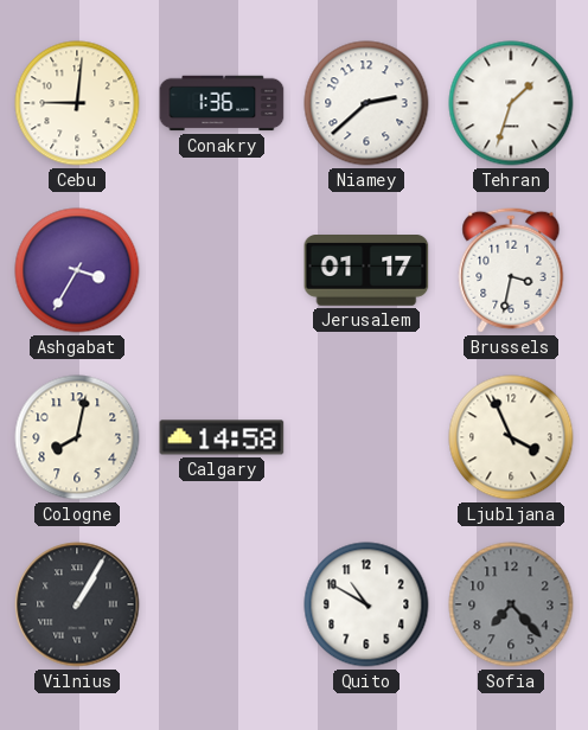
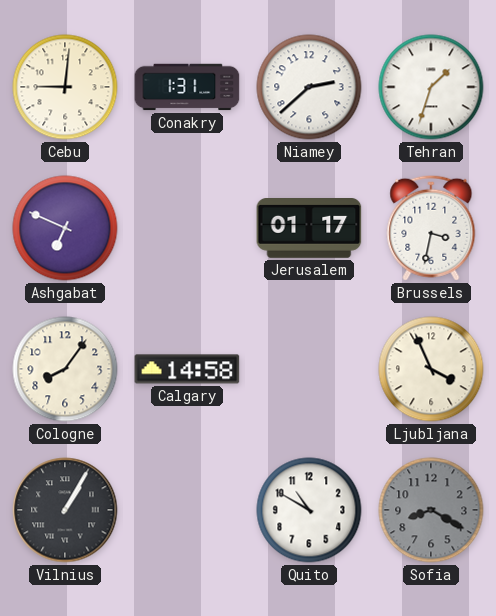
Conakry: 1:36 -> 1:31
Ashgabat: 3:35 -> 6:49
Cologne: 8:02 -> 8:06
Sofia: 7:23 -> 8:20
